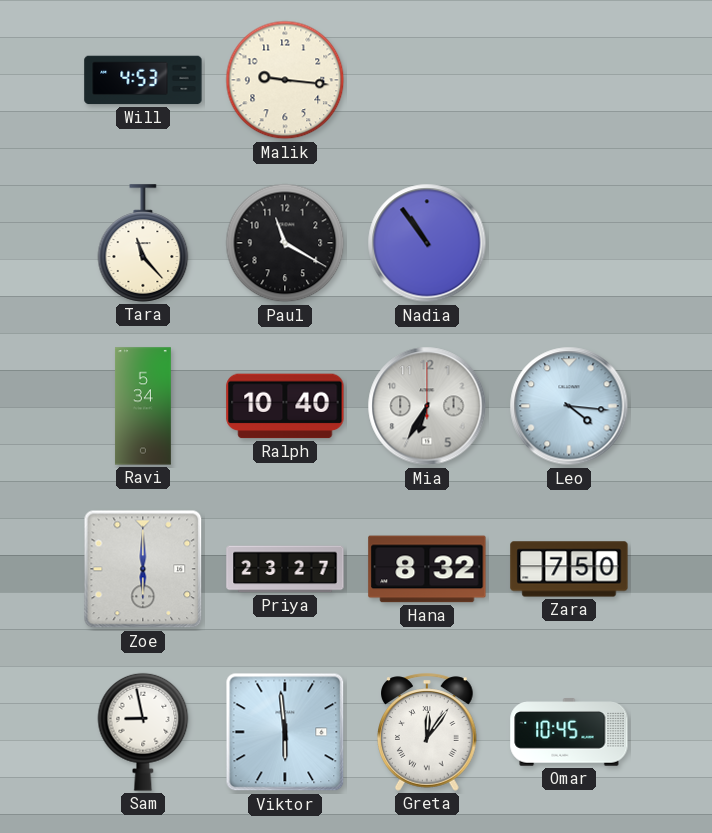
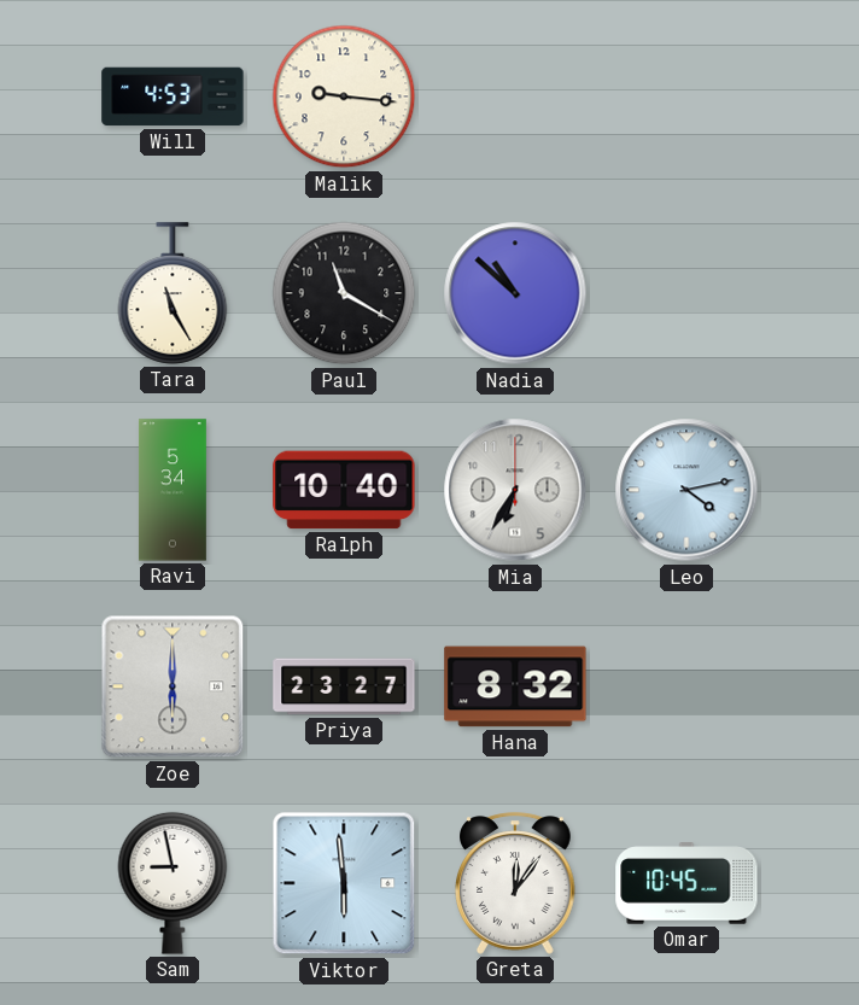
Tara: 11:23 -> 11:25
Nadia: 10:54 -> 10:52
Leo: 4:16 -> 4:13
Zara: 7:50 -> none
